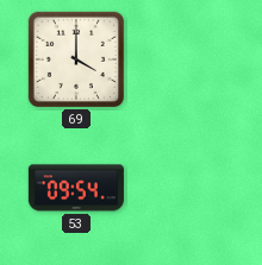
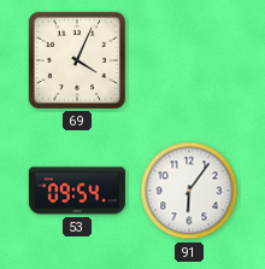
69: 4:00 -> 4:04
91: none -> 6:06
